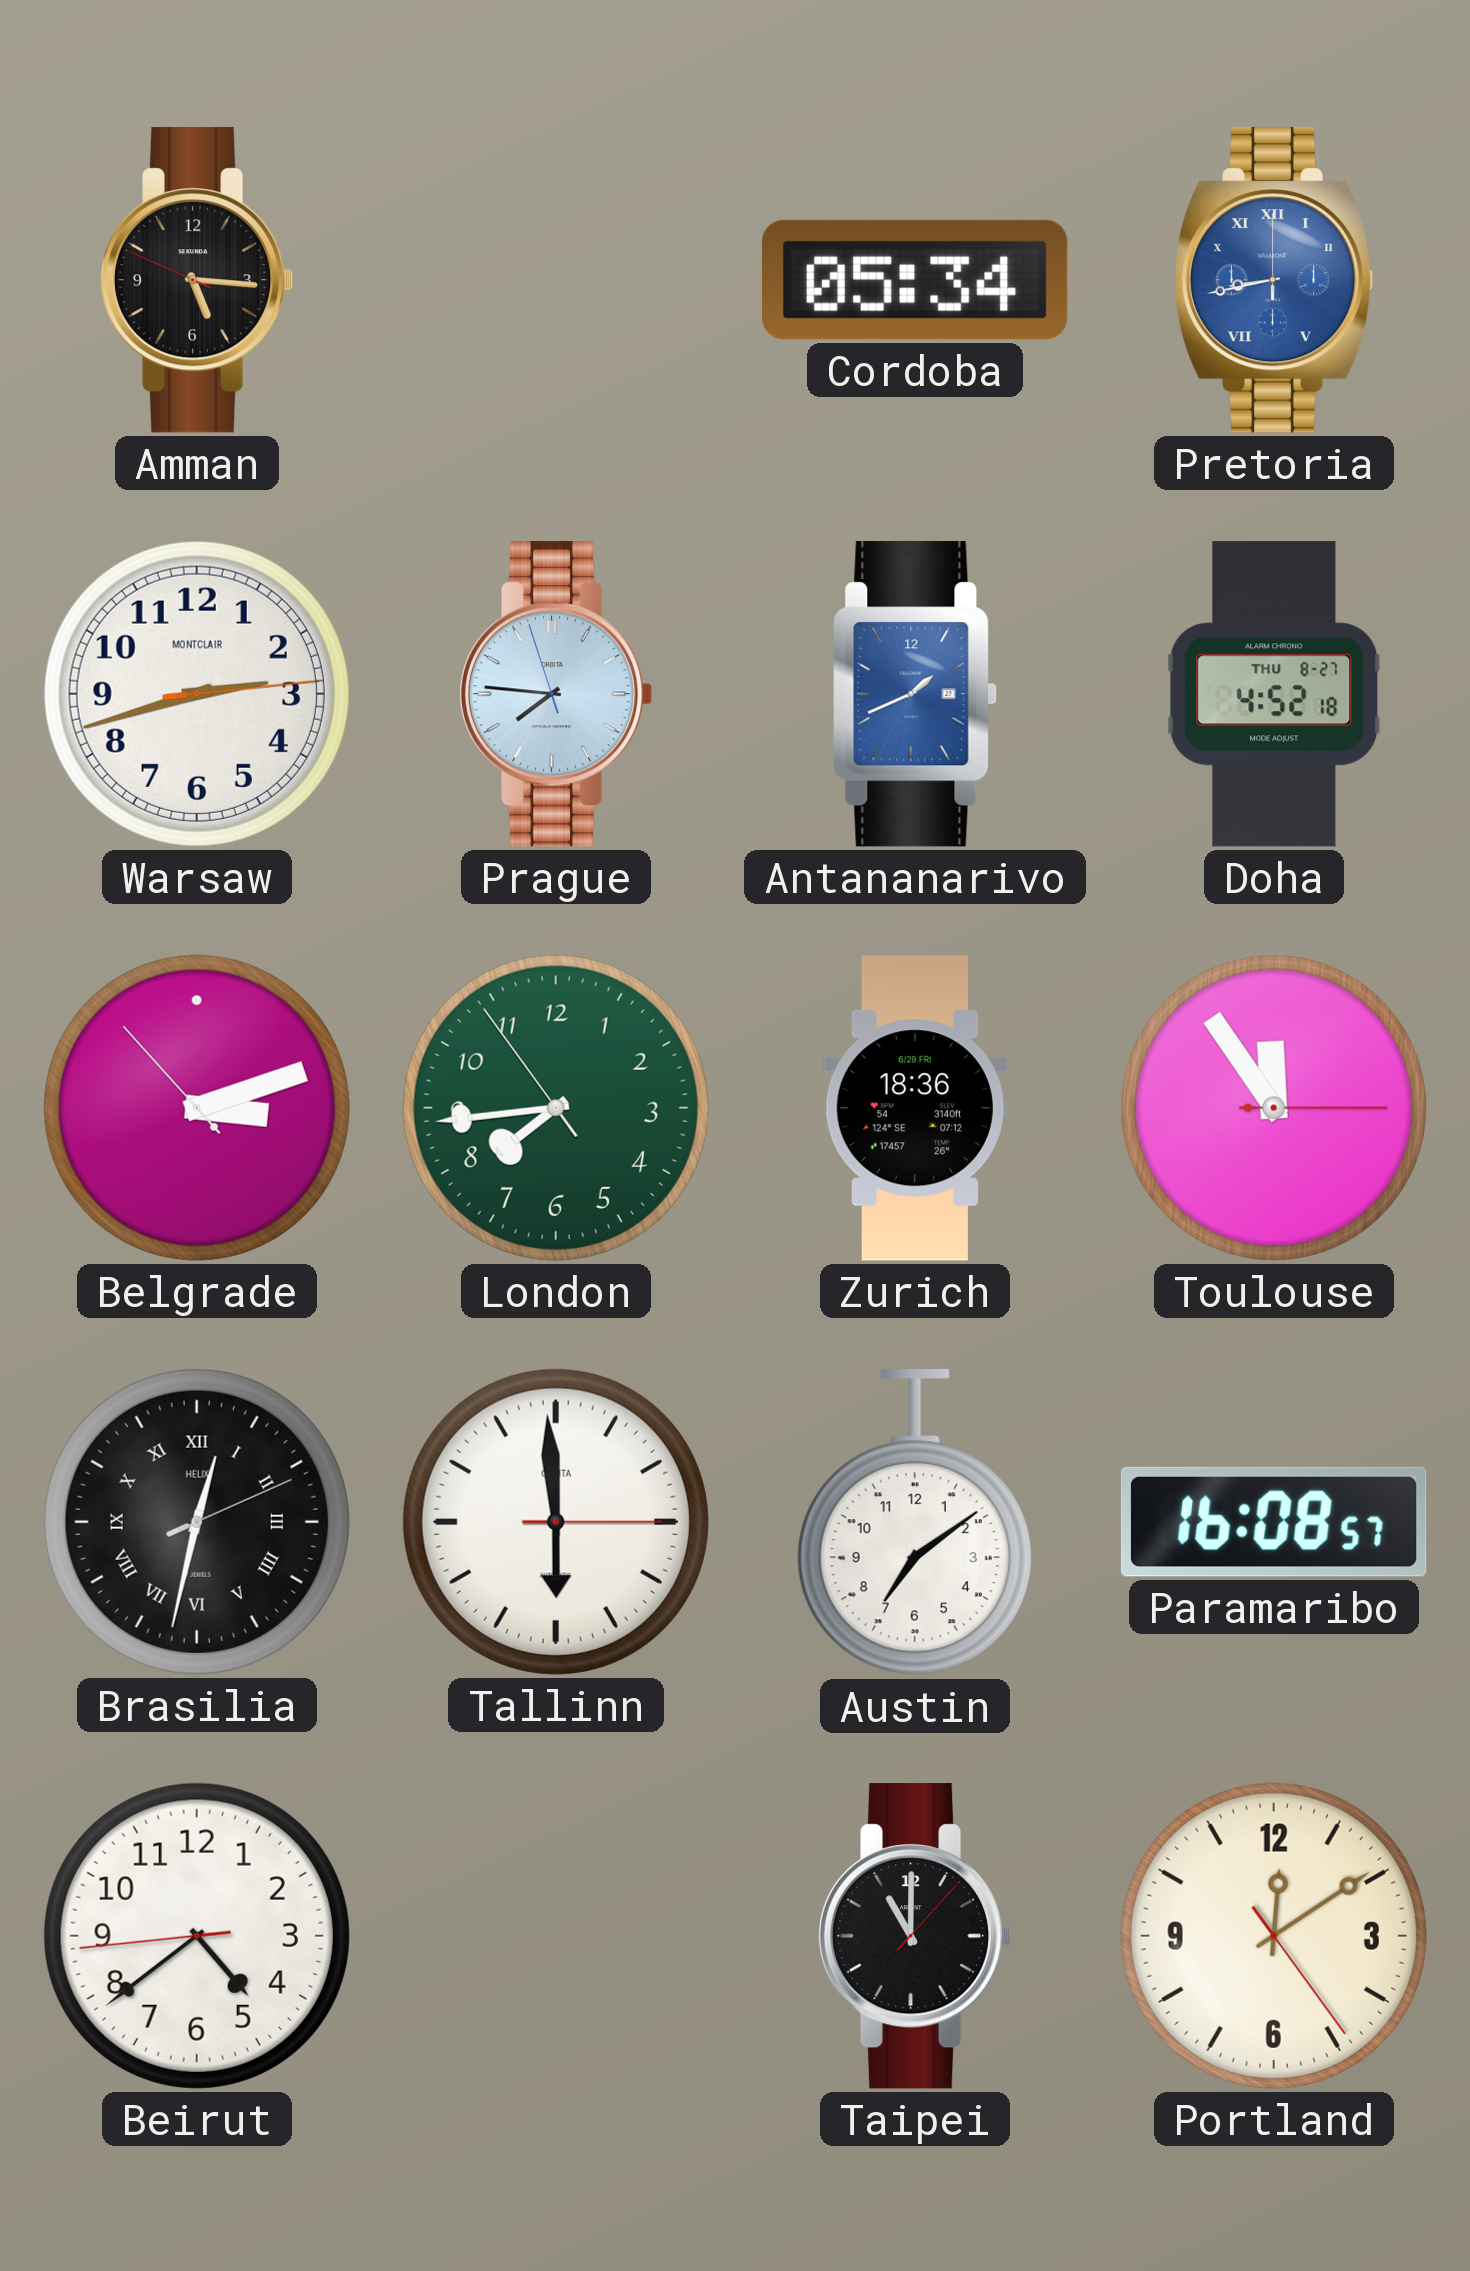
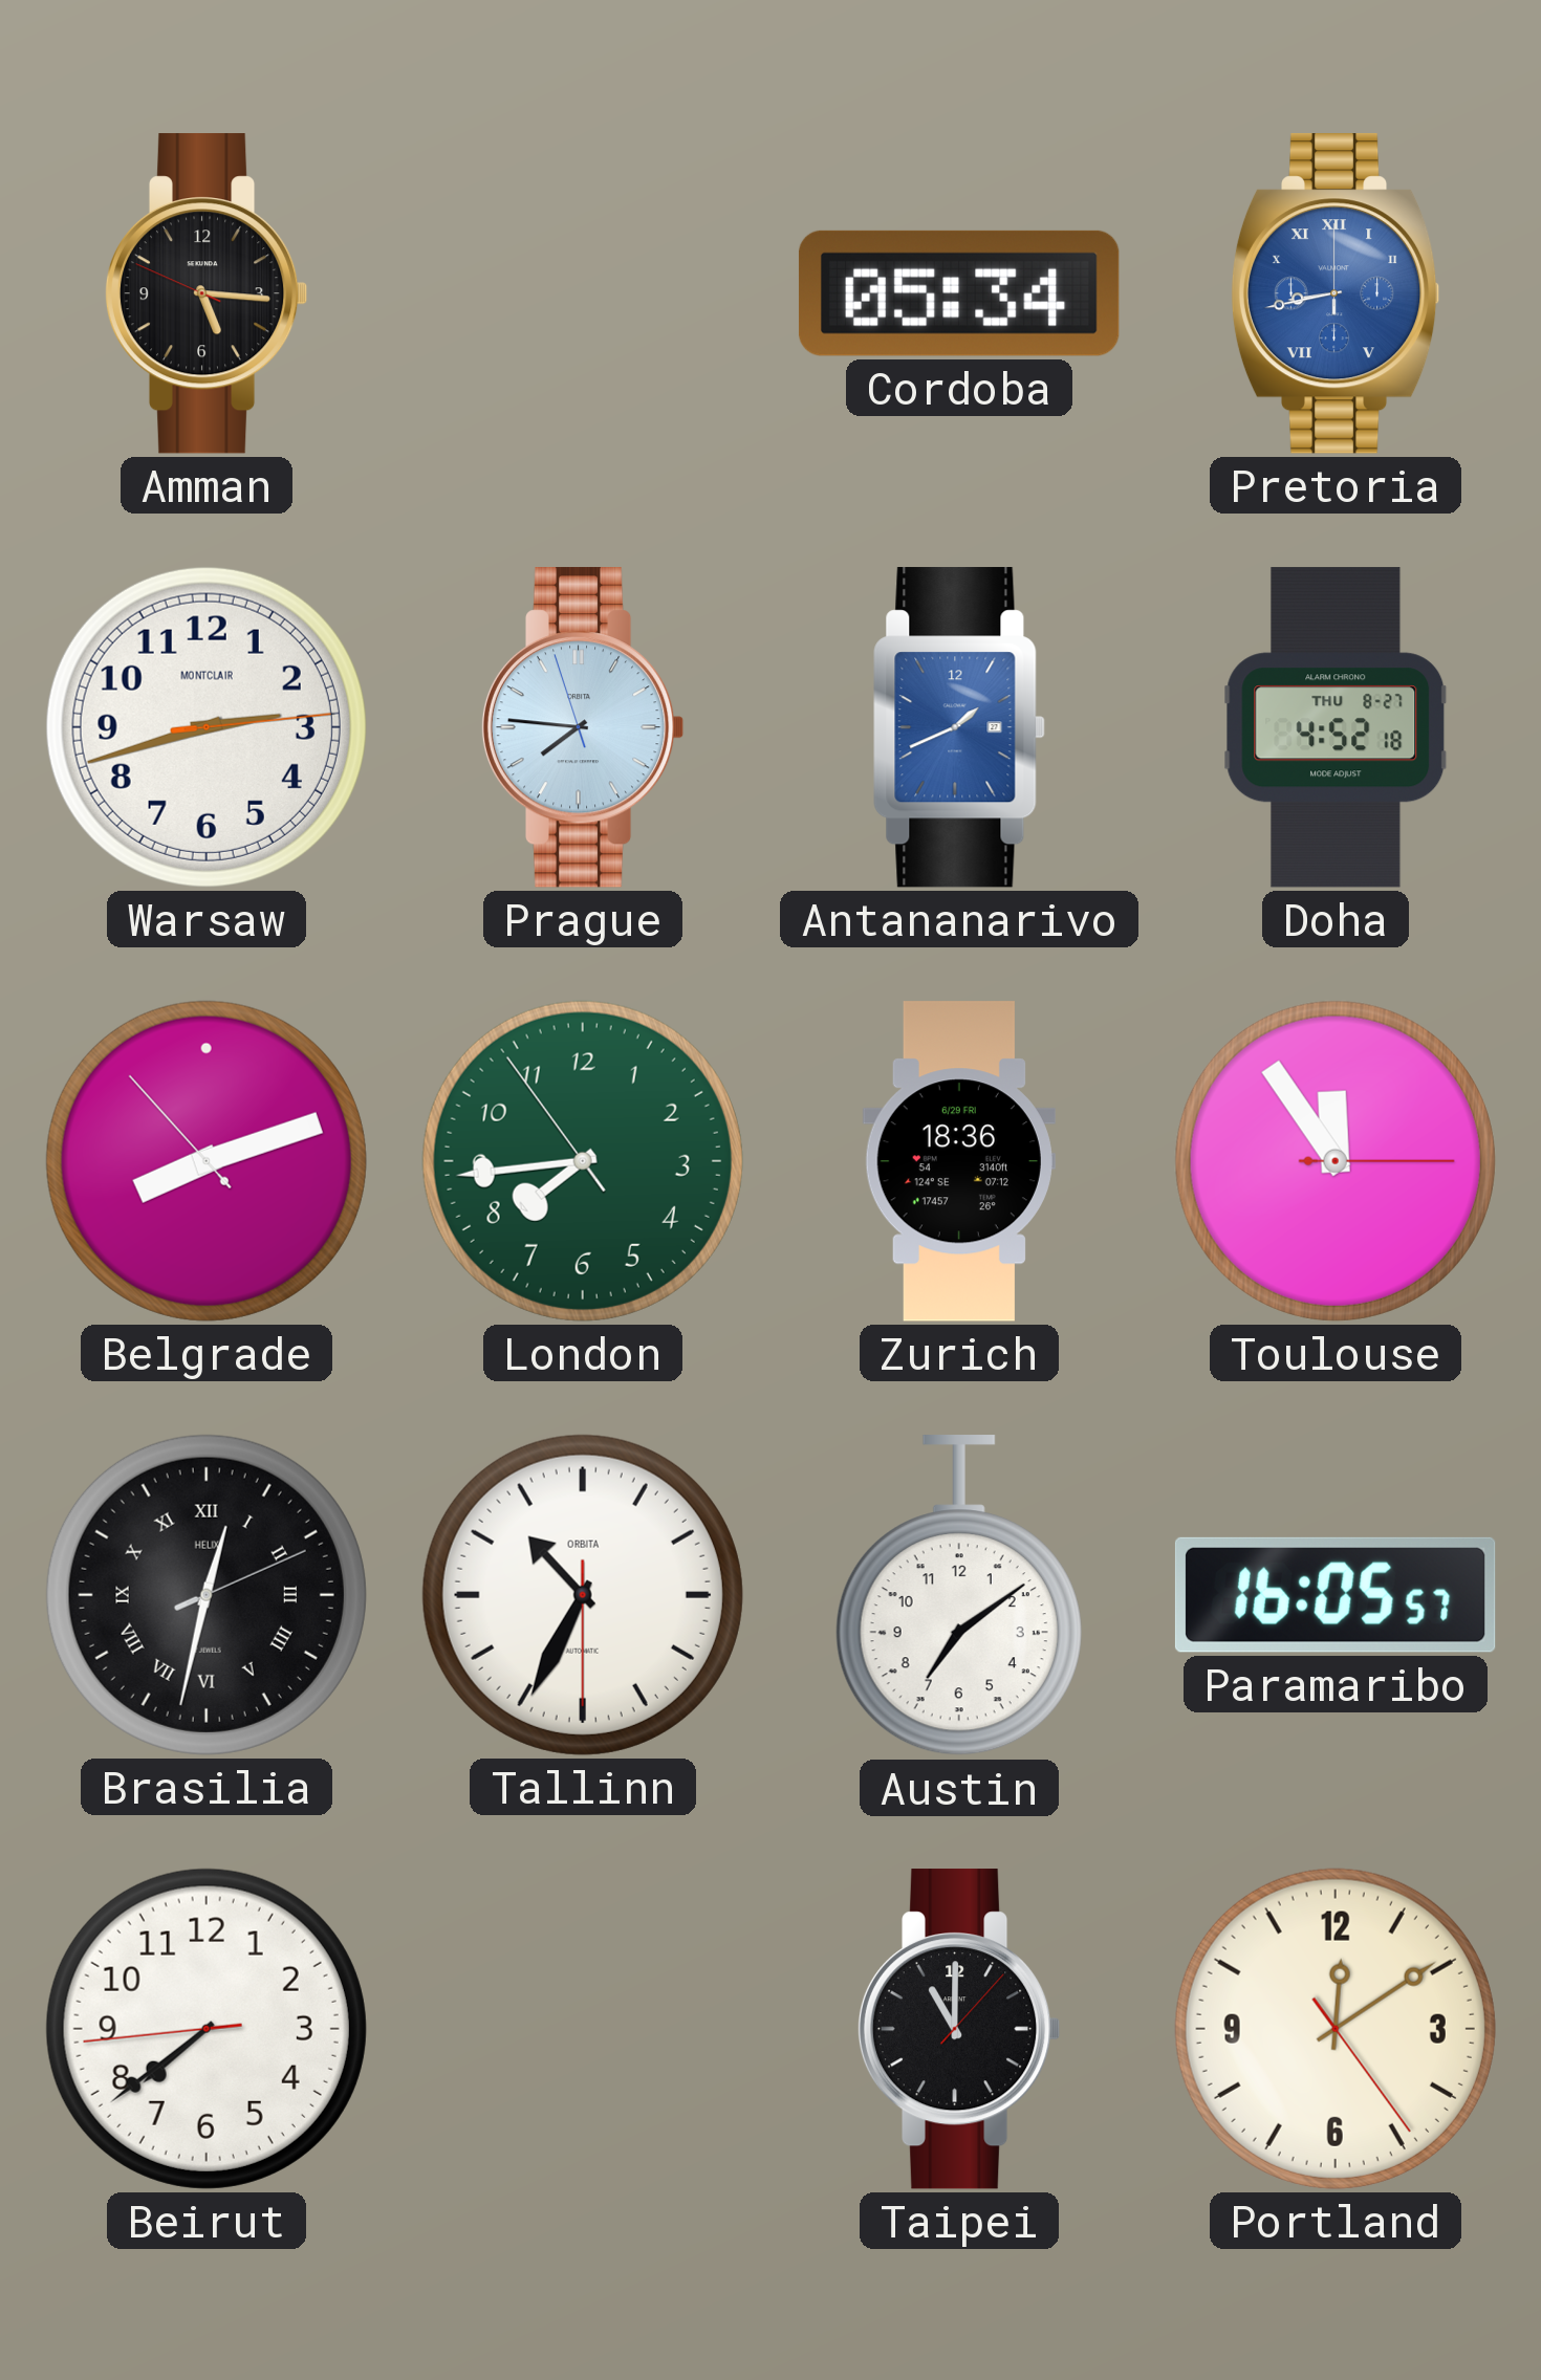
Belgrade: 3:11 -> 8:11
Tallinn: 5:59 -> 10:34
Paramaribo: 16:08 -> 16:05
Beirut: 4:38 -> 7:38
